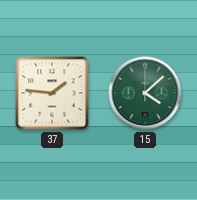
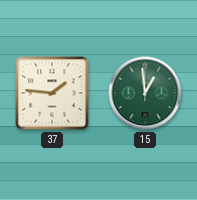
15: 4:08 -> 12:59
